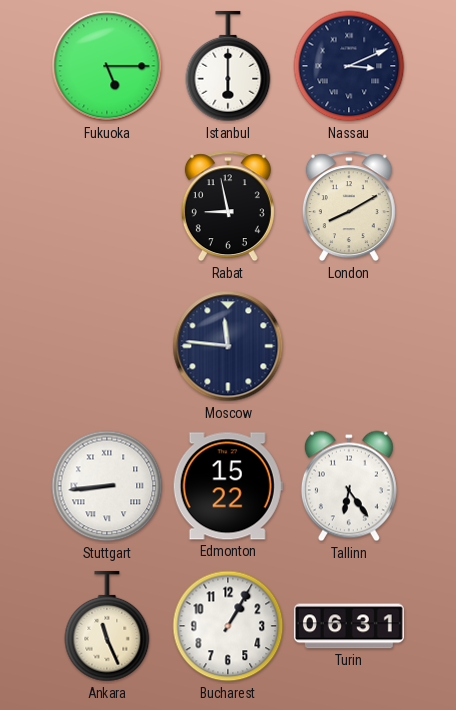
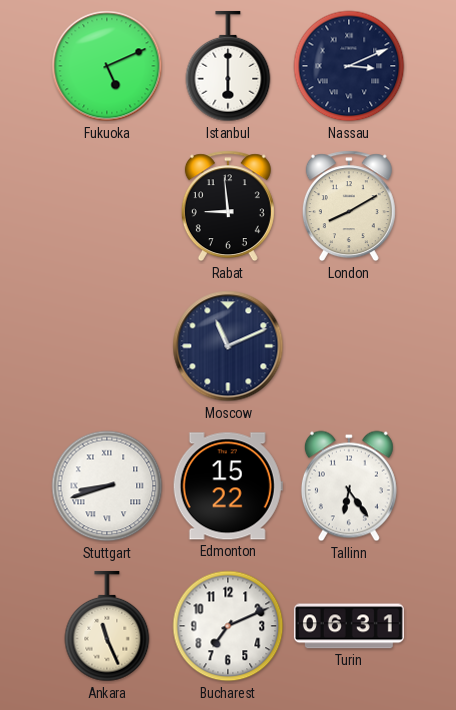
Fukuoka: 5:15 -> 5:11
Rabat: 8:58 -> 8:59
Moscow: 11:46 -> 11:11
Stuttgart: 8:44 -> 8:42
Bucharest: 1:05 -> 7:11
